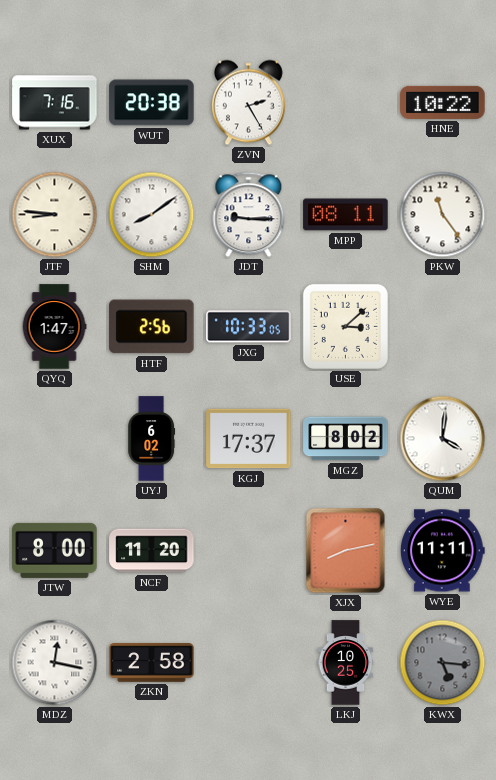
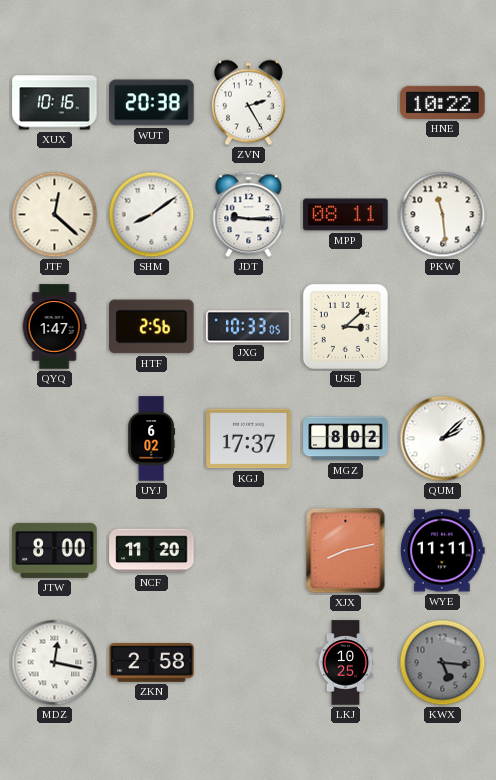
XUX: 7:16 -> 10:16
JTF: 8:46 -> 12:22
PKW: 11:24 -> 11:29
QUM: 4:01 -> 2:08
